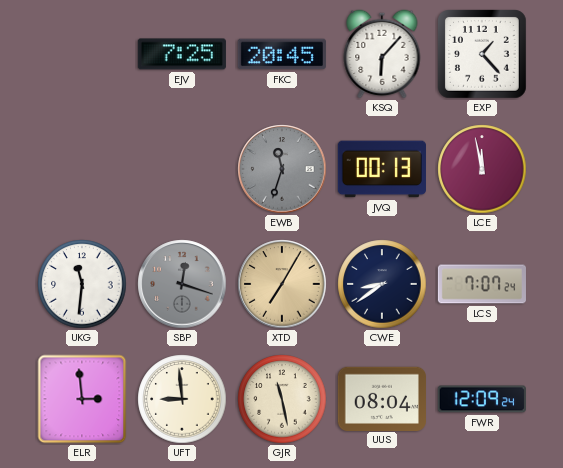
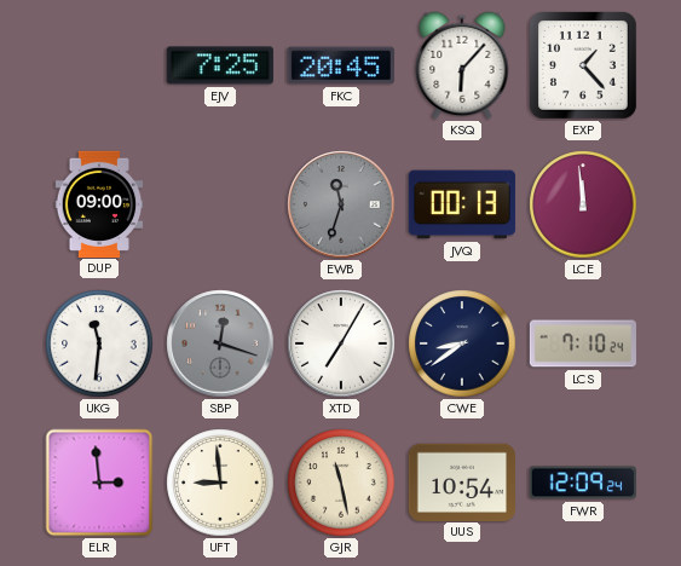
DUP: none -> 09:00
LCE: 11:58 -> 11:59
XTD dial: champagne -> white
LCS: 7:07 -> 7:10
UUS: 08:04 -> 10:54
